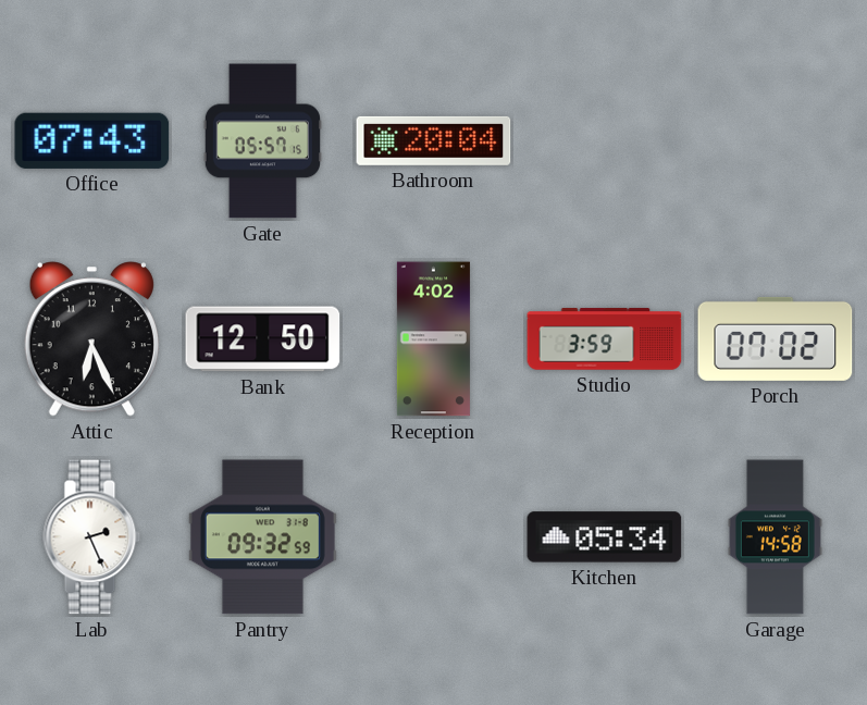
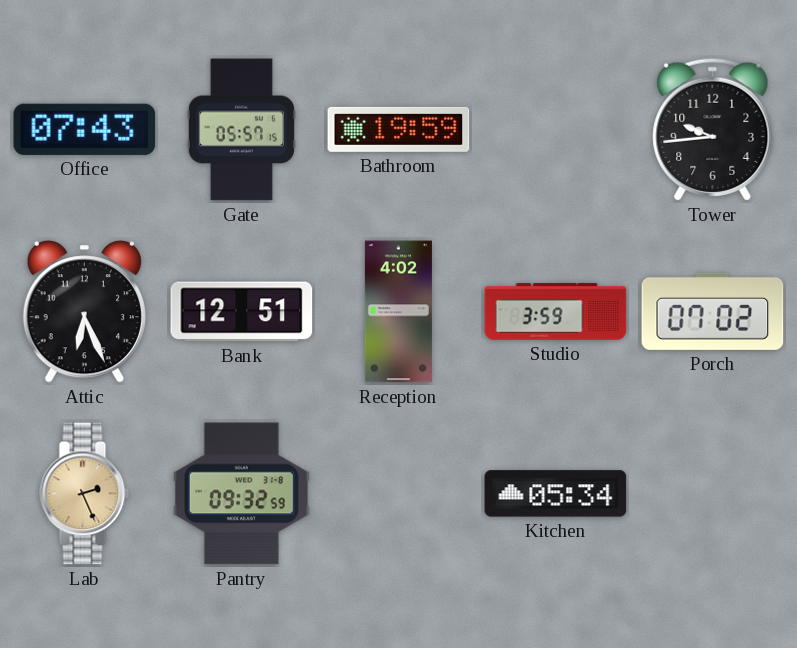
Bathroom: 20:04 -> 19:59
Tower: none -> 9:44
Bank: 12:50 -> 12:51
Lab dial: white -> champagne
Garage: 14:58 -> none
